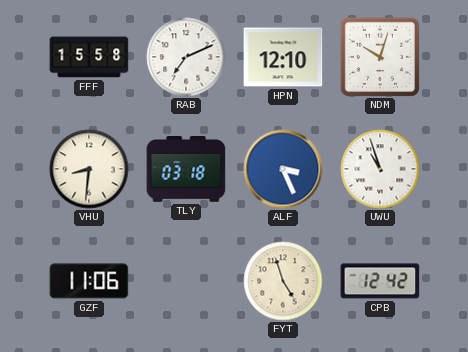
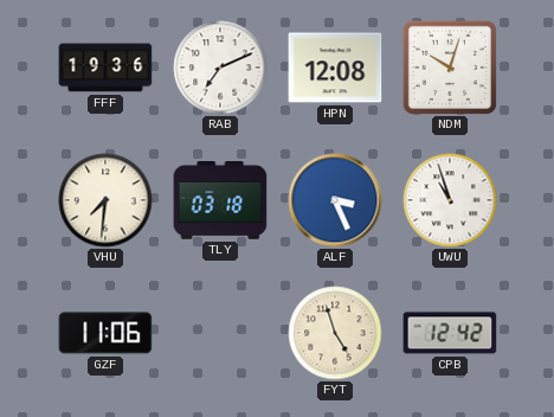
FFF: 15:58 -> 19:36
HPN: 12:10 -> 12:08
VHU: 8:31 -> 7:31
